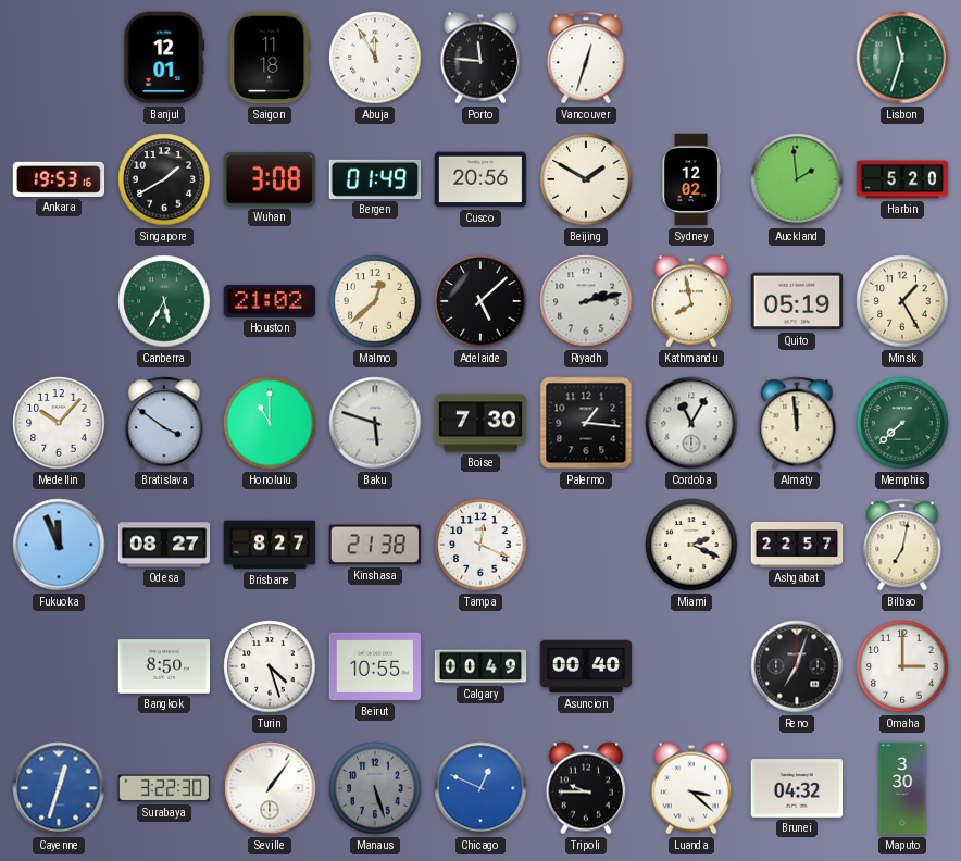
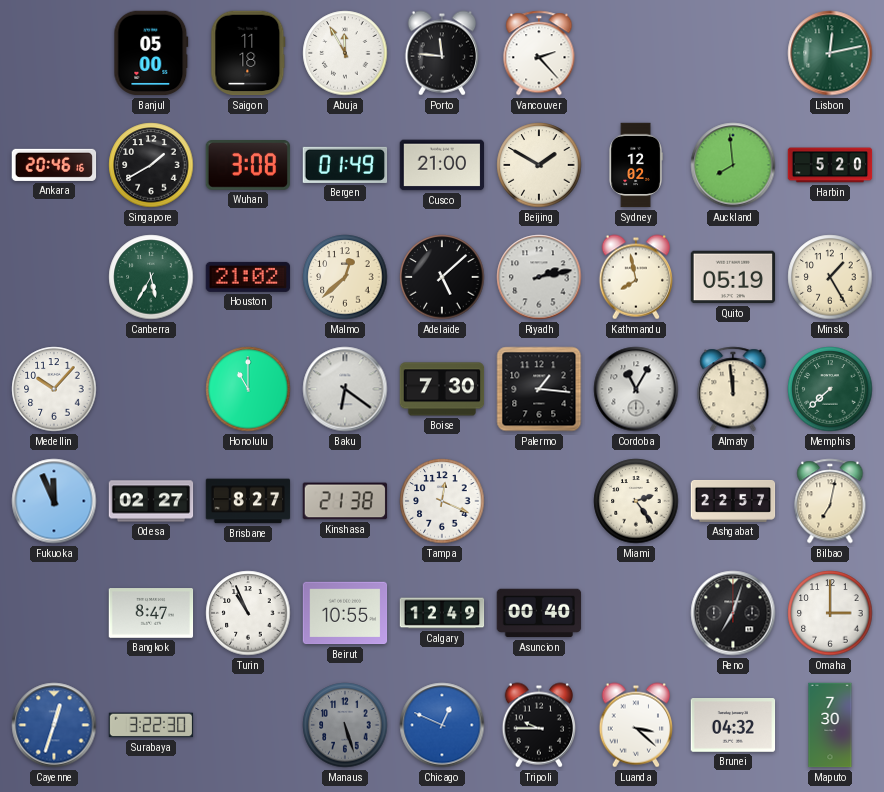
Banjul: 12:01 -> 05:00
Vancouver: 12:33 -> 2:23
Lisbon: 11:33 -> 12:13
Ankara: 19:53 -> 20:46
Cusco: 20:56 -> 21:00
Auckland: 1:59 -> 7:59
Bratislava: 3:51 -> none
Baku: 5:48 -> 6:21
Odesa: 08:27 -> 02:27
Miami: 2:19 -> 2:24
Bangkok: 8:50 -> 8:47
Turin: 4:27 -> 10:56
Calgary: 00:49 -> 12:49
Seville: 1:06 -> none
Maputo: 3:30 -> 7:30
